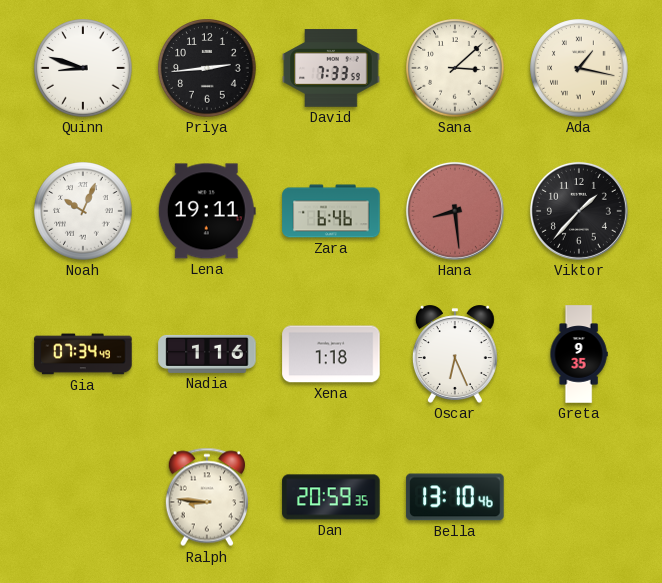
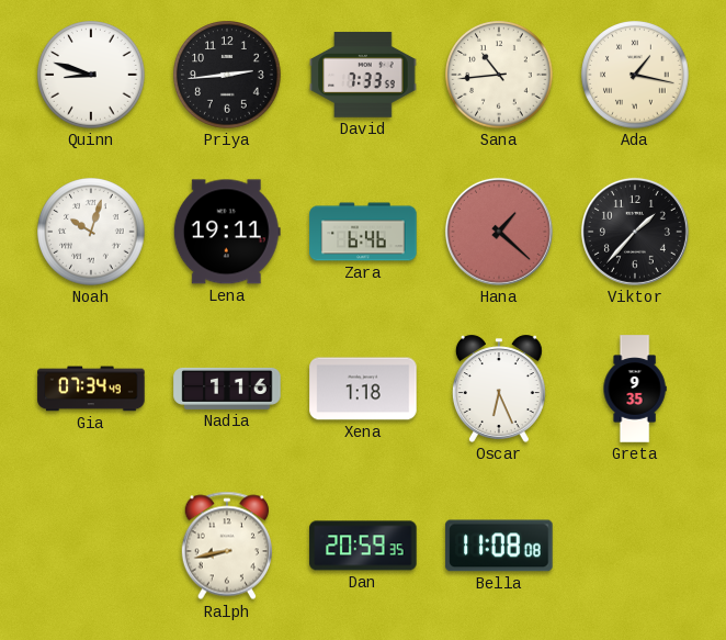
Sana: 3:08 -> 10:44
Noah: 10:04 -> 10:03
Hana: 8:29 -> 1:22
Ralph: 8:46 -> 8:43
Bella: 13:10 -> 11:08
